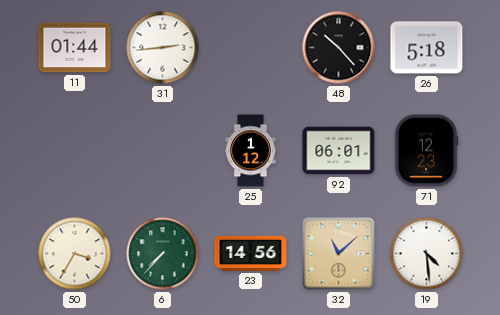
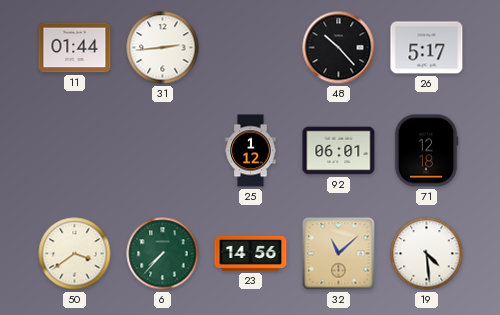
26: 5:18 -> 5:17
71: 12:23 -> 12:18
50: 3:35 -> 3:39
